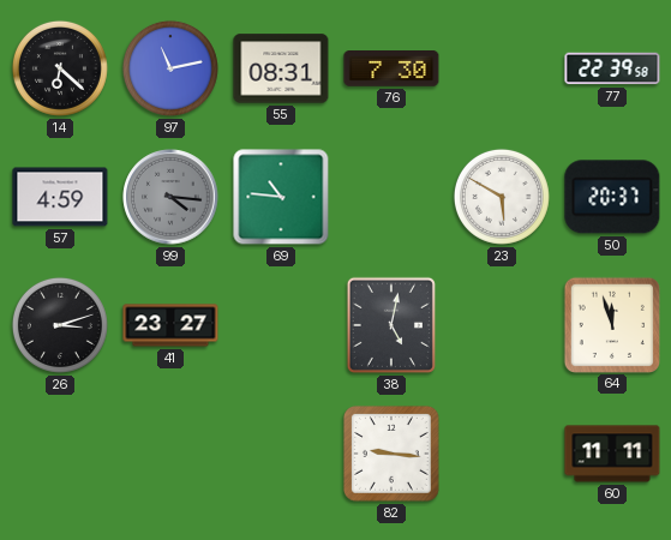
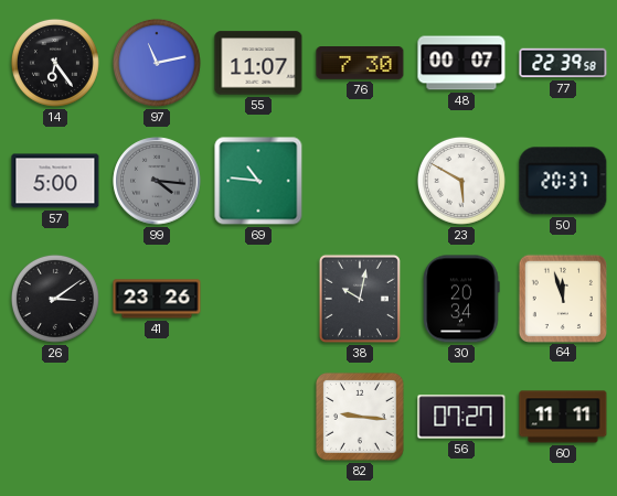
14: 6:22 -> 6:24
55: 08:31 -> 11:07
48: none -> 00:07
57: 4:59 -> 5:00
26: 3:12 -> 3:09
41: 23:27 -> 23:26
38: 5:02 -> 10:02
30: none -> 20:34
56: none -> 07:27
